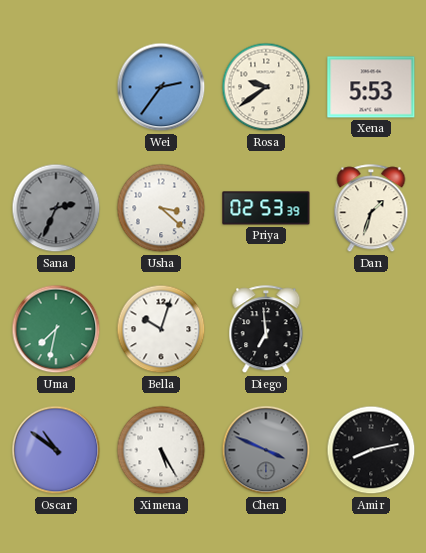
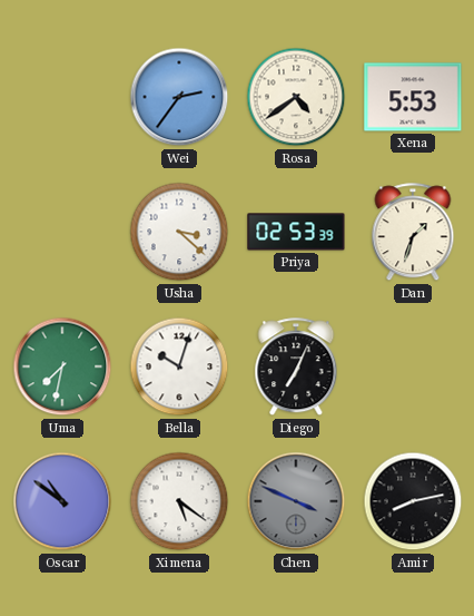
Rosa: 9:39 -> 4:39
Sana: 2:34 -> none
Diego: 6:59 -> 7:04
Ximena: 5:25 -> 5:21
